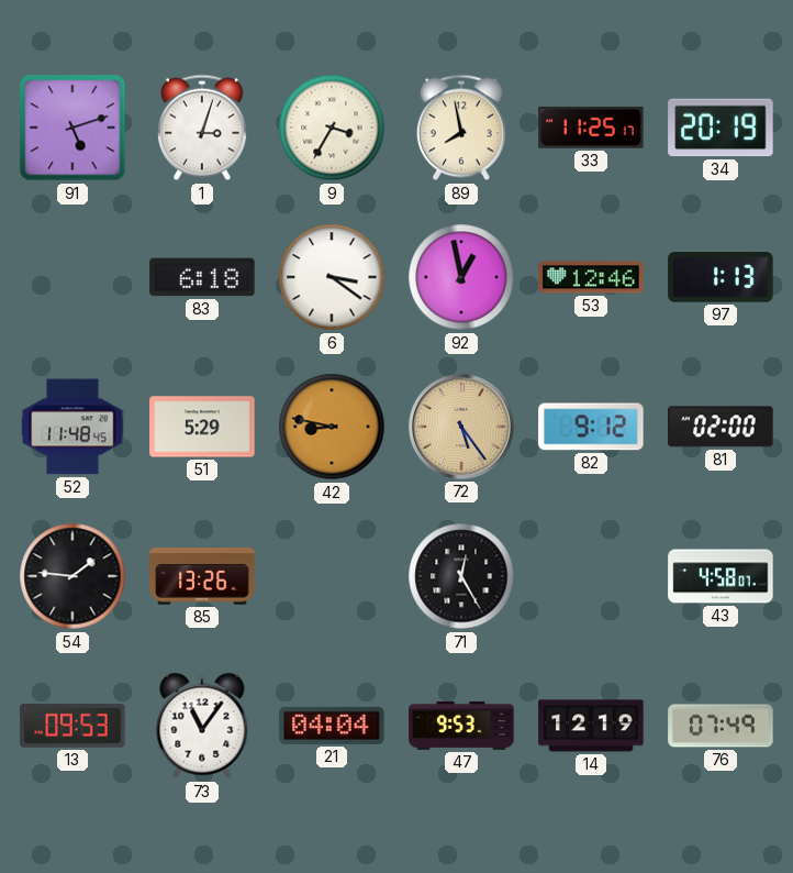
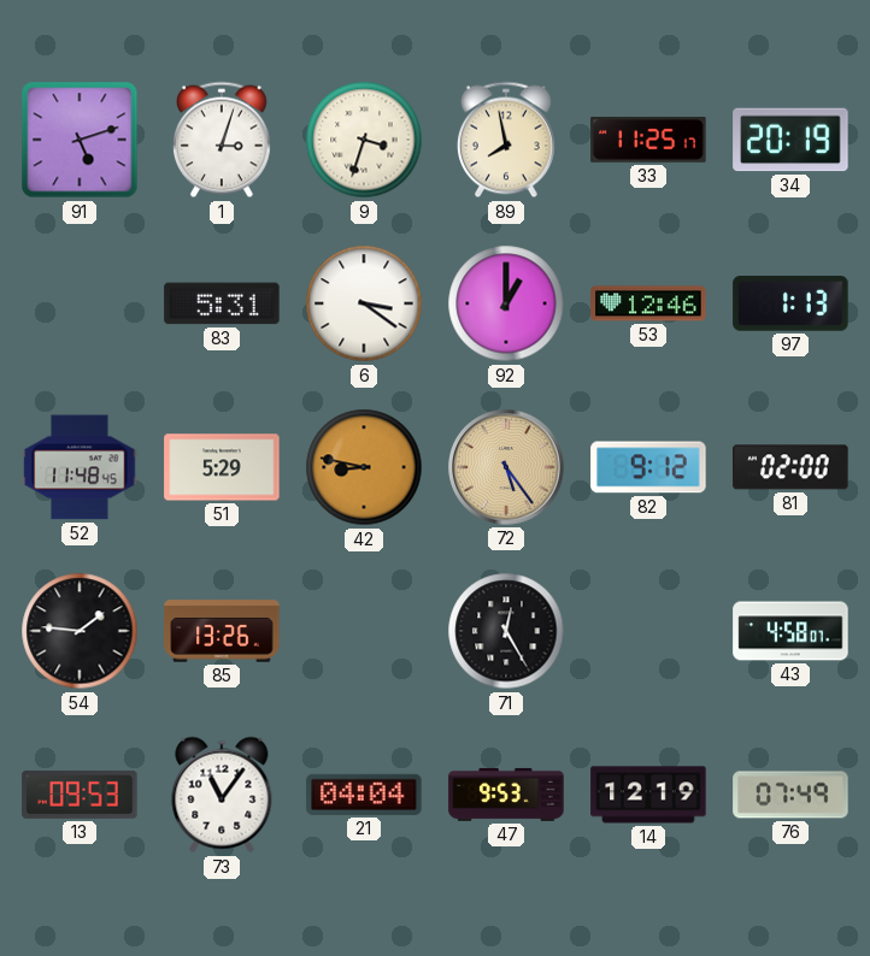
9: 3:35 -> 3:33
83: 6:18 -> 5:31
92: 12:58 -> 1:00
